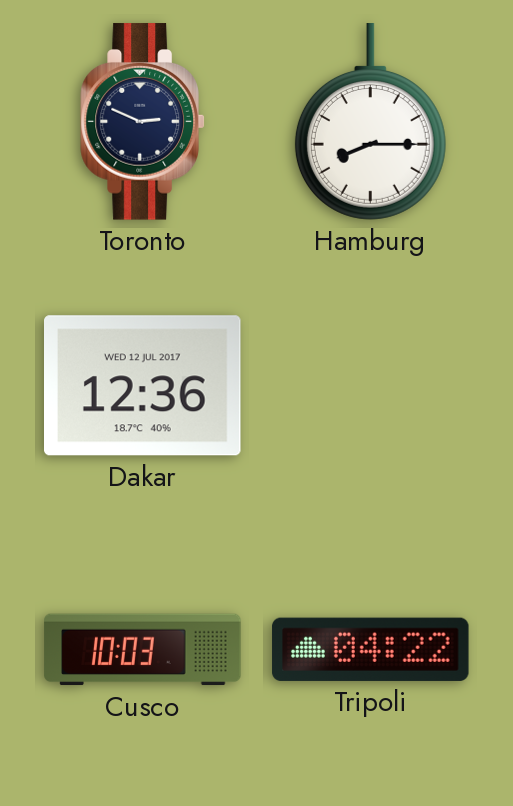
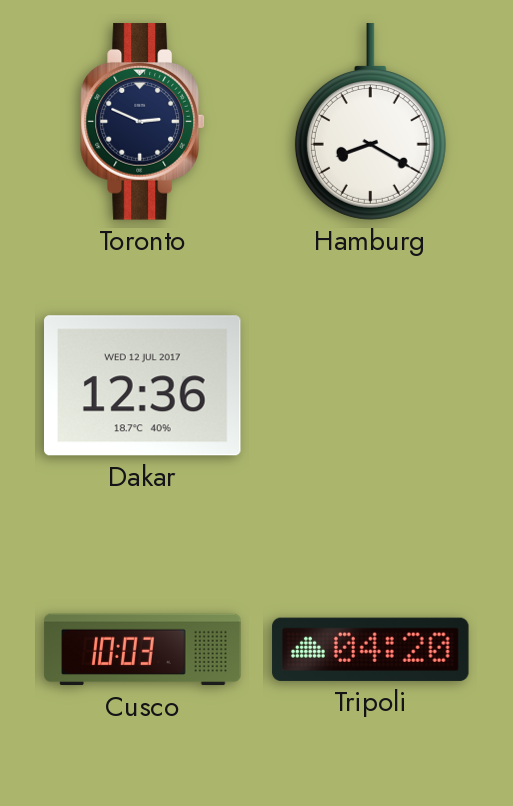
Hamburg: 8:15 -> 8:20
Tripoli: 04:22 -> 04:20
